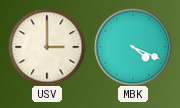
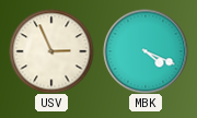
USV: 3:00 -> 2:56
